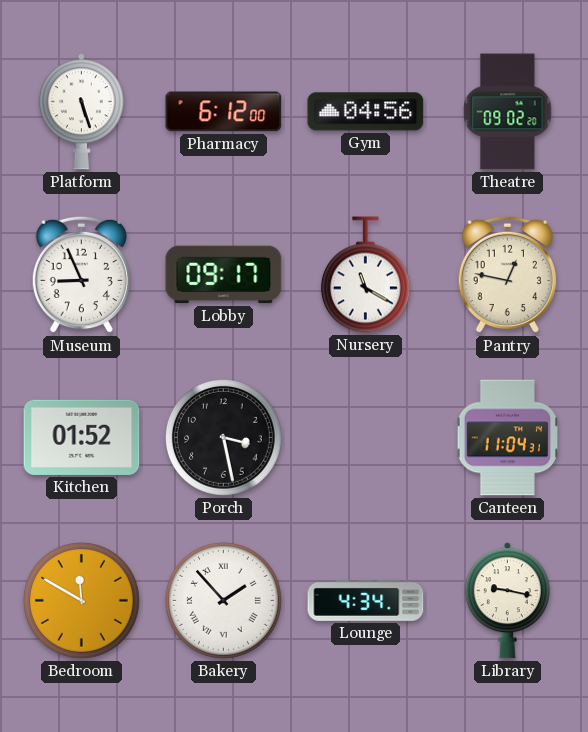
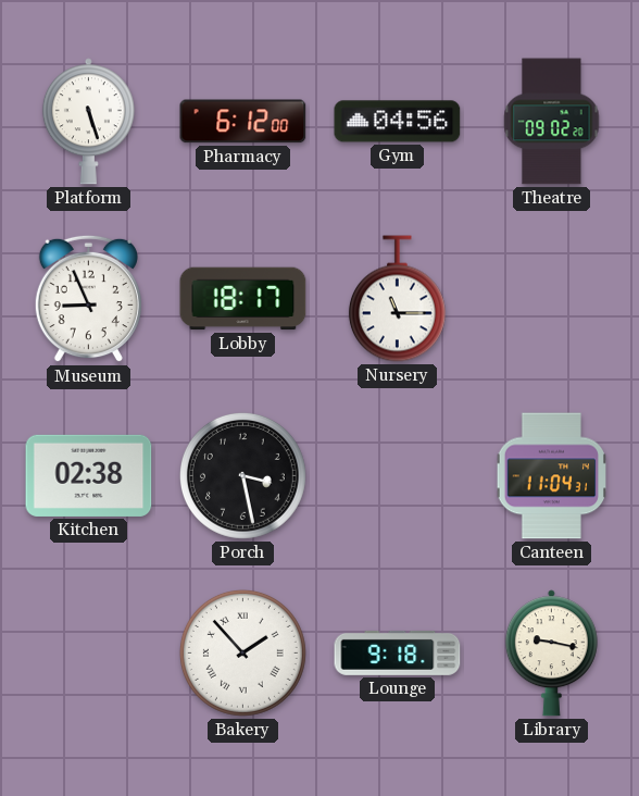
Lobby: 09:17 -> 18:17
Nursery: 11:20 -> 11:15
Pantry: 12:47 -> none
Kitchen: 01:52 -> 02:38
Bedroom: 11:50 -> none
Lounge: 4:34 -> 9:18
